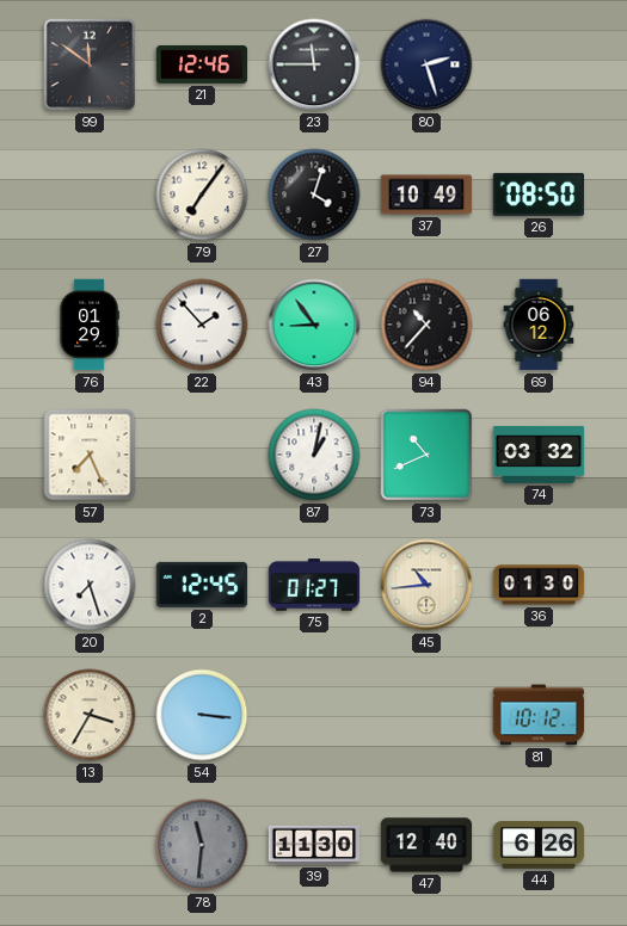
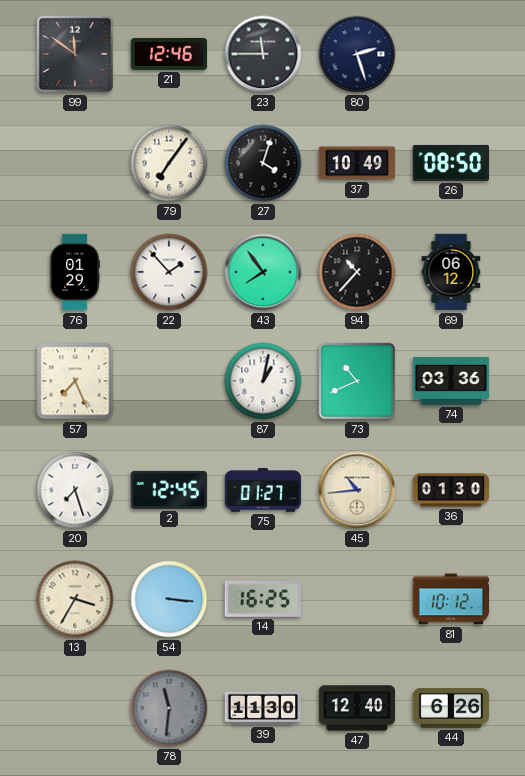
43: 8:54 -> 7:54
74: 03:32 -> 03:36
14: none -> 16:25
